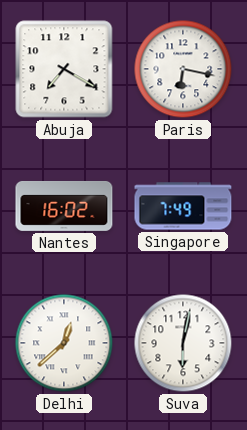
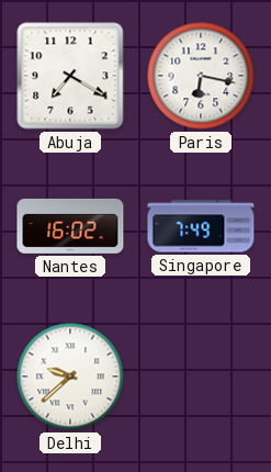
Delhi: 12:38 -> 9:38
Suva: 6:02 -> none
